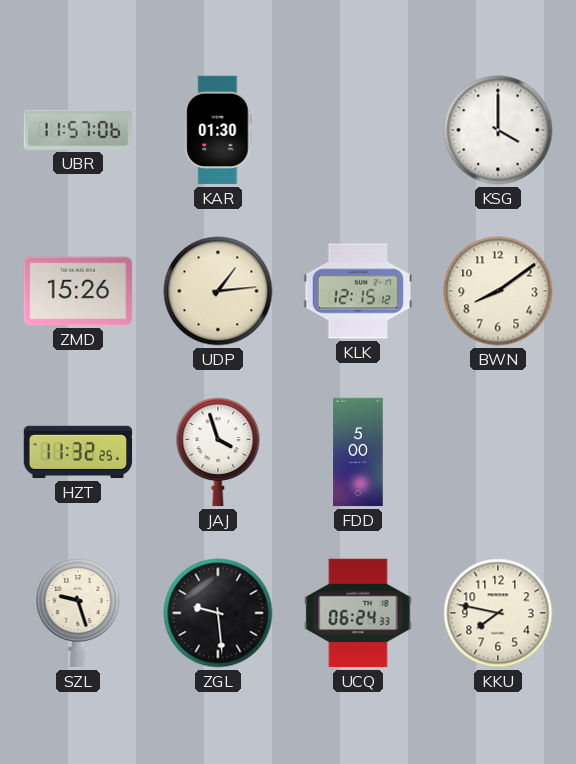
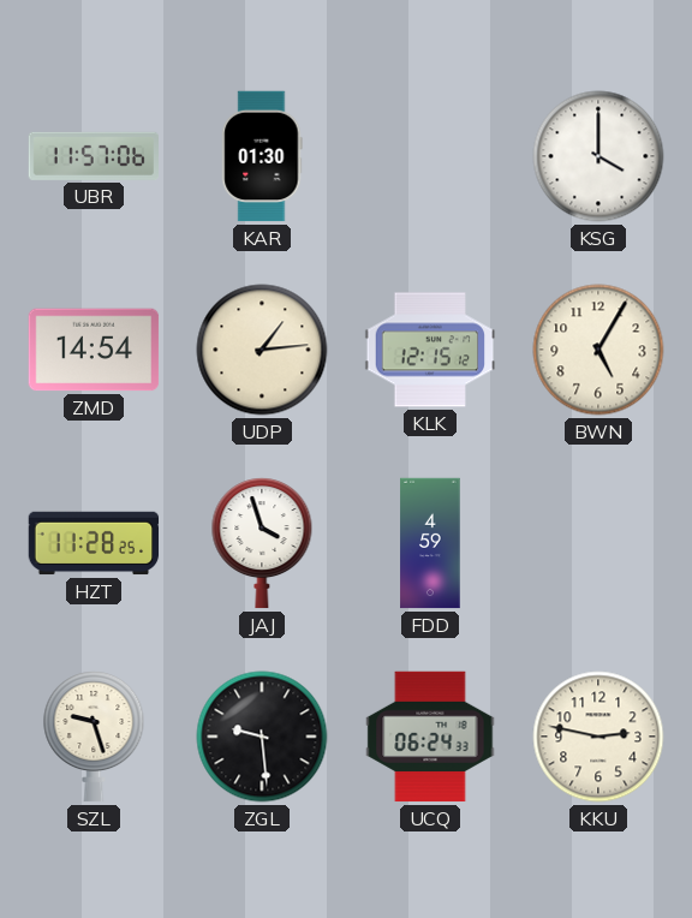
ZMD: 15:26 -> 14:54
BWN: 8:09 -> 5:05
HZT: 11:32 -> 11:28
FDD: 5:00 -> 4:59
KKU: 7:47 -> 2:47
